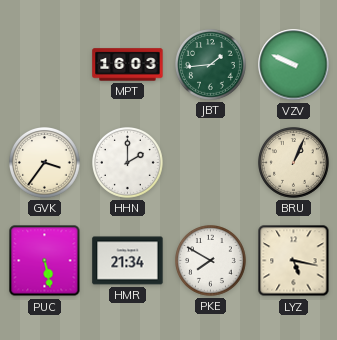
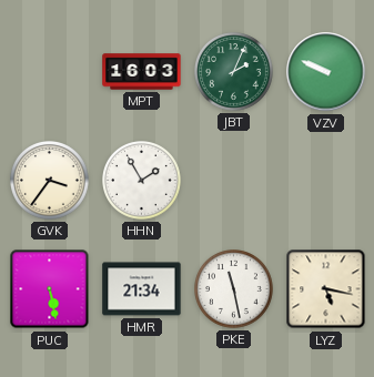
JBT: 1:44 -> 2:04
HHN: 2:00 -> 1:55
BRU: 1:04 -> none
PKE: 7:50 -> 11:28
